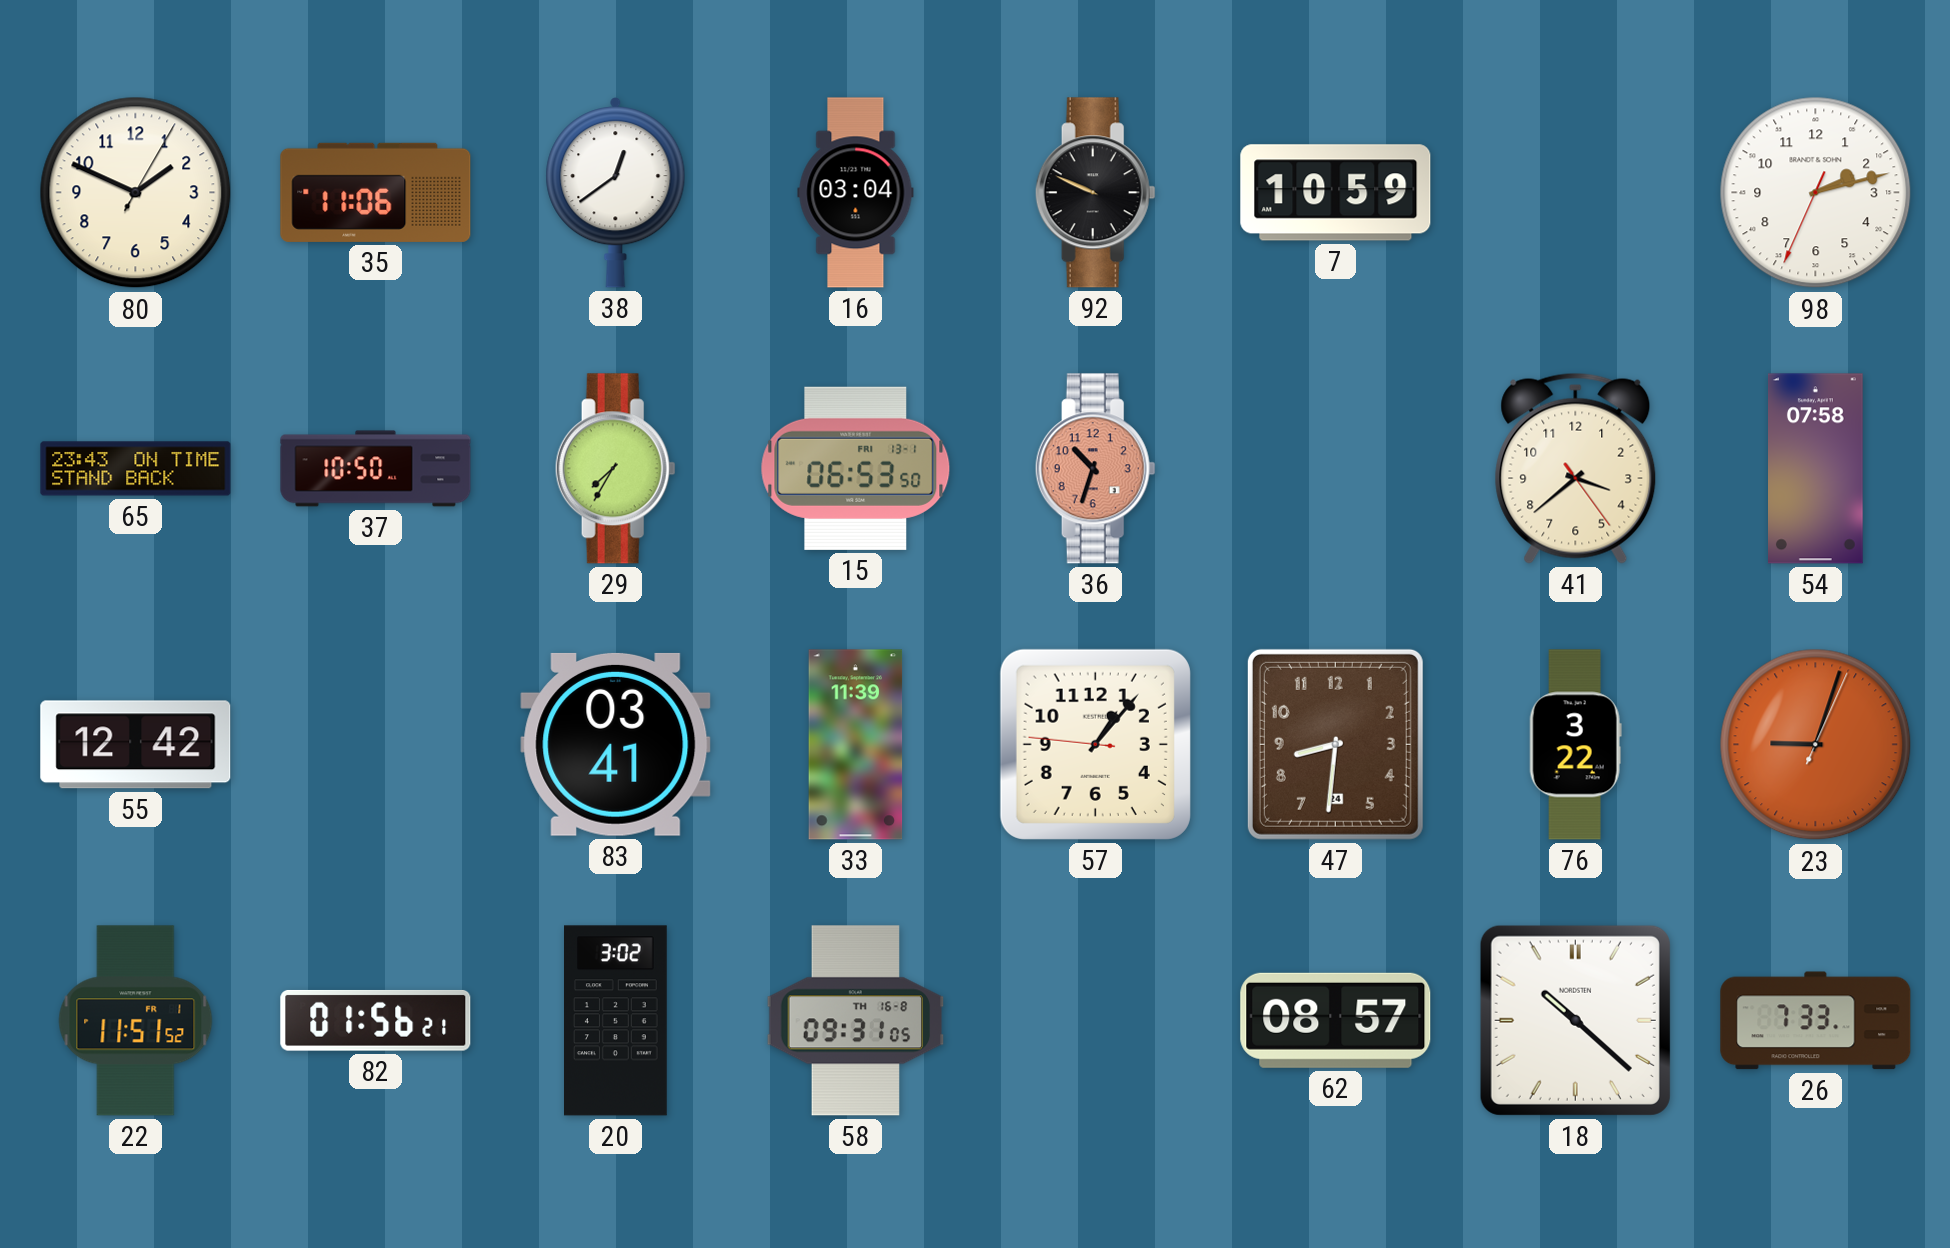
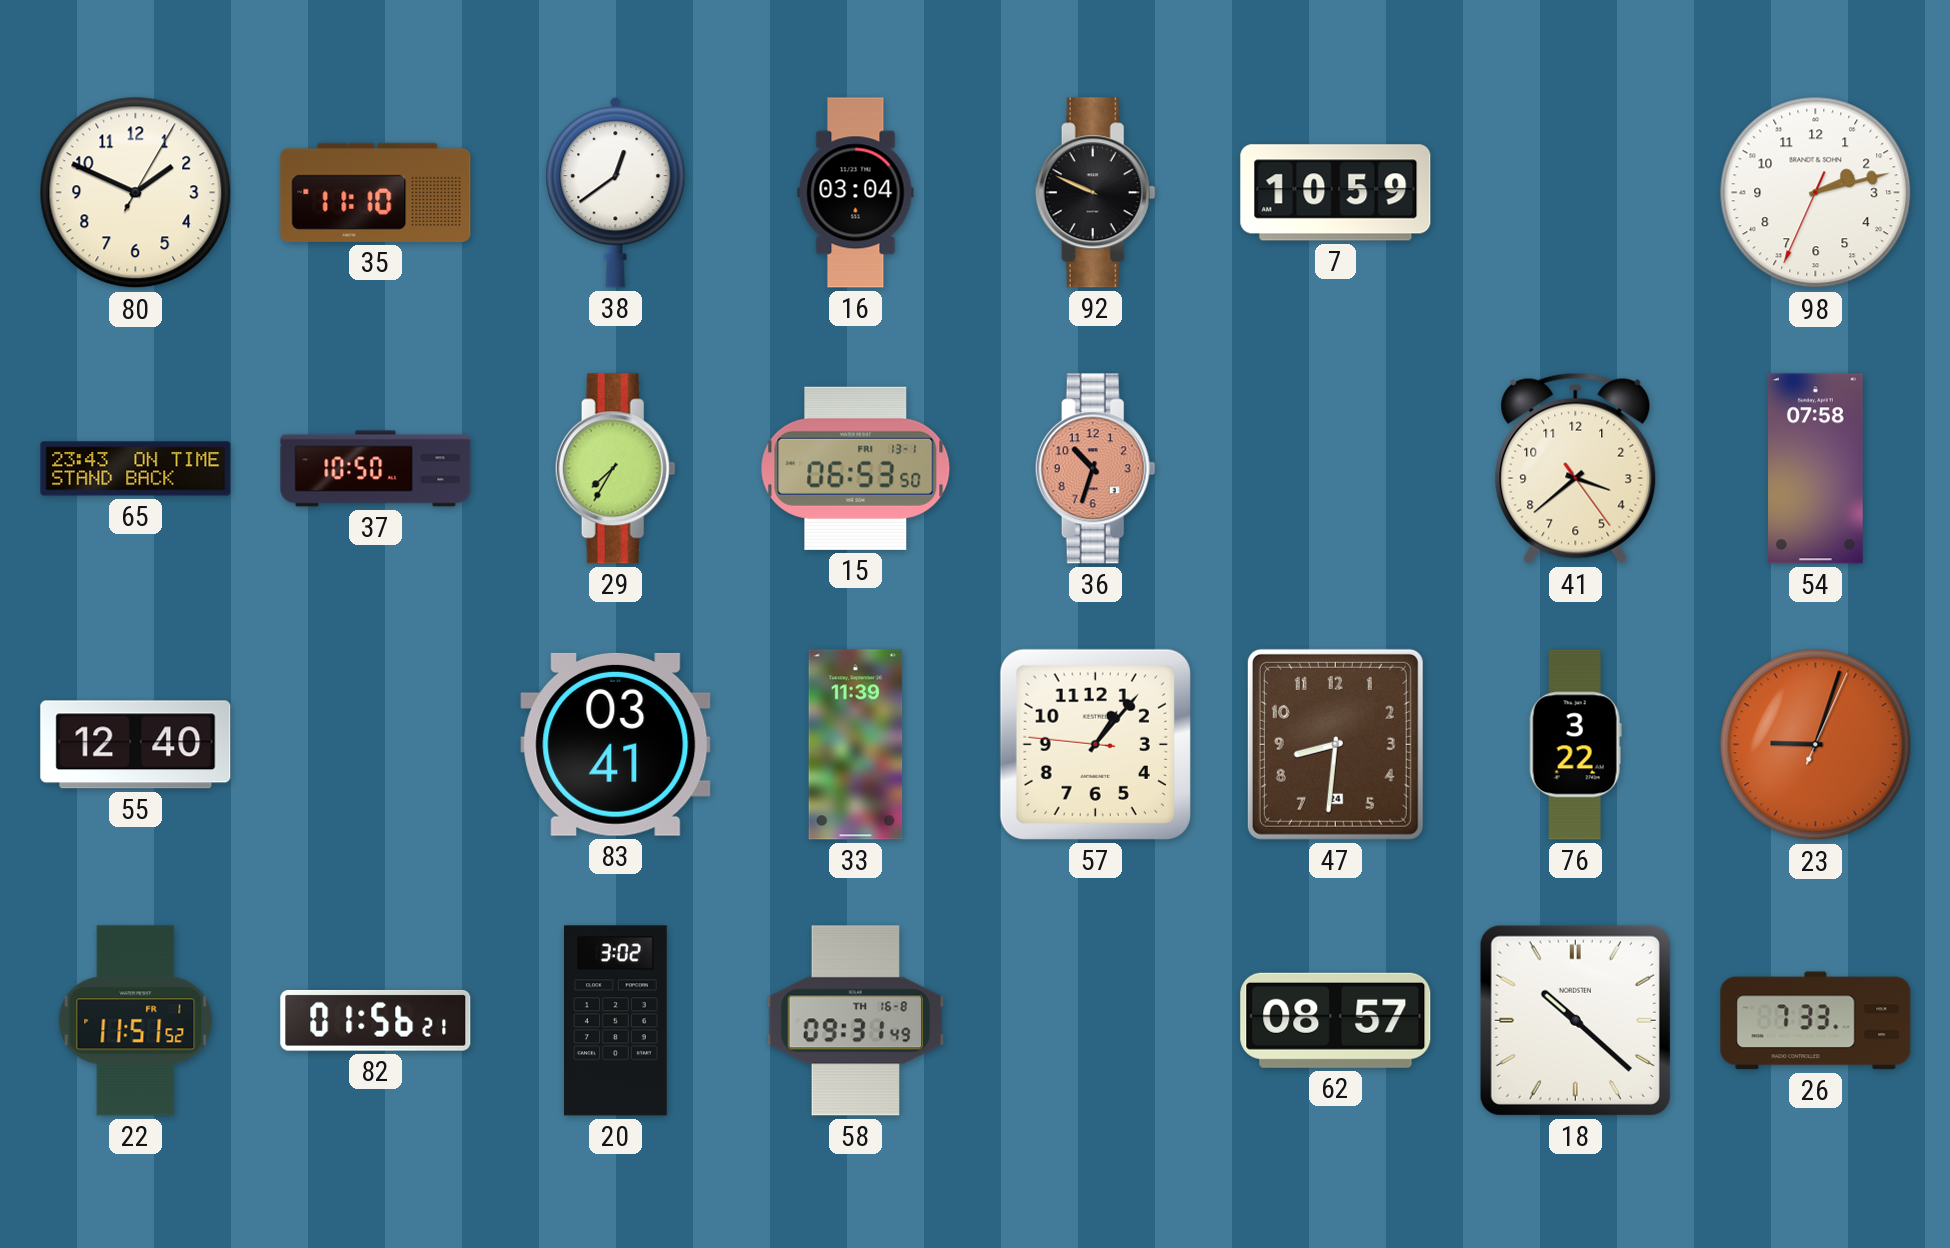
35: 11:06 -> 11:10
55: 12:42 -> 12:40
58: 09:31:05 -> 09:31:49
